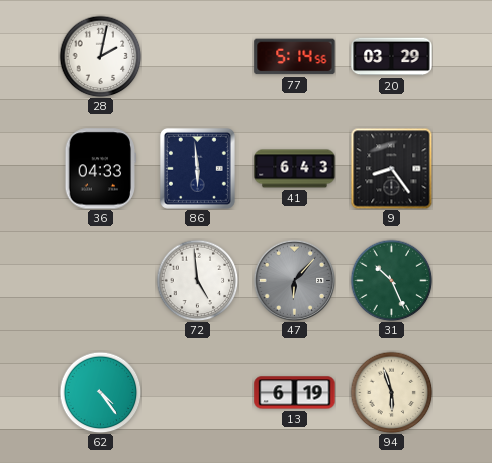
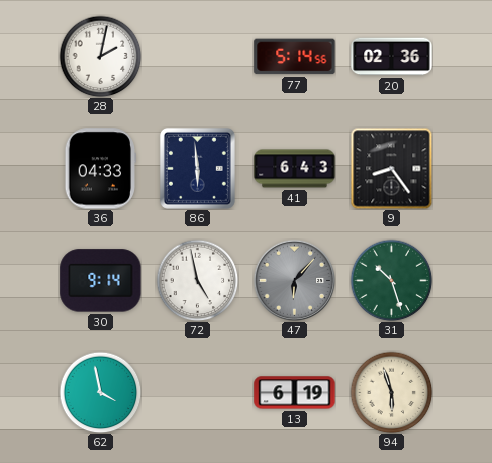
20: 03:29 -> 02:36
30: none -> 9:14
72: 4:59 -> 4:58
31: 10:26 -> 10:27
62: 4:24 -> 3:58
